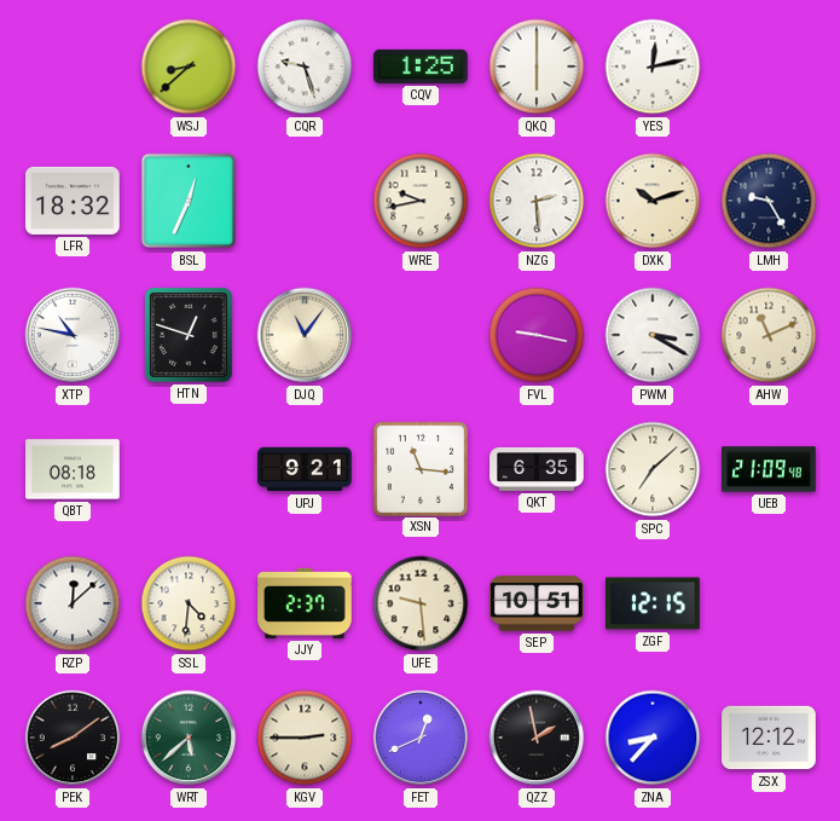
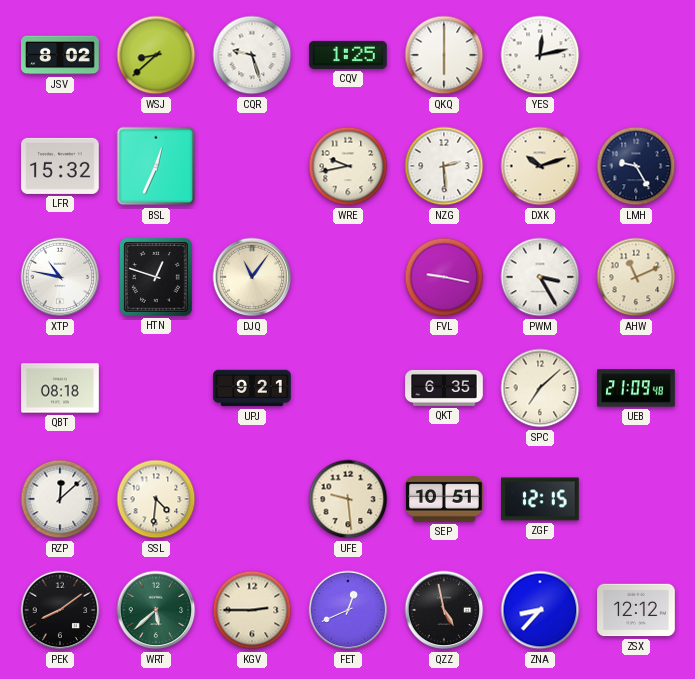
JSV: none -> 8:02
LFR: 18:32 -> 15:32
PWM: 3:20 -> 3:25
XSN: 11:16 -> none
JJY: 2:37 -> none
QZZ: 1:58 -> 4:58
